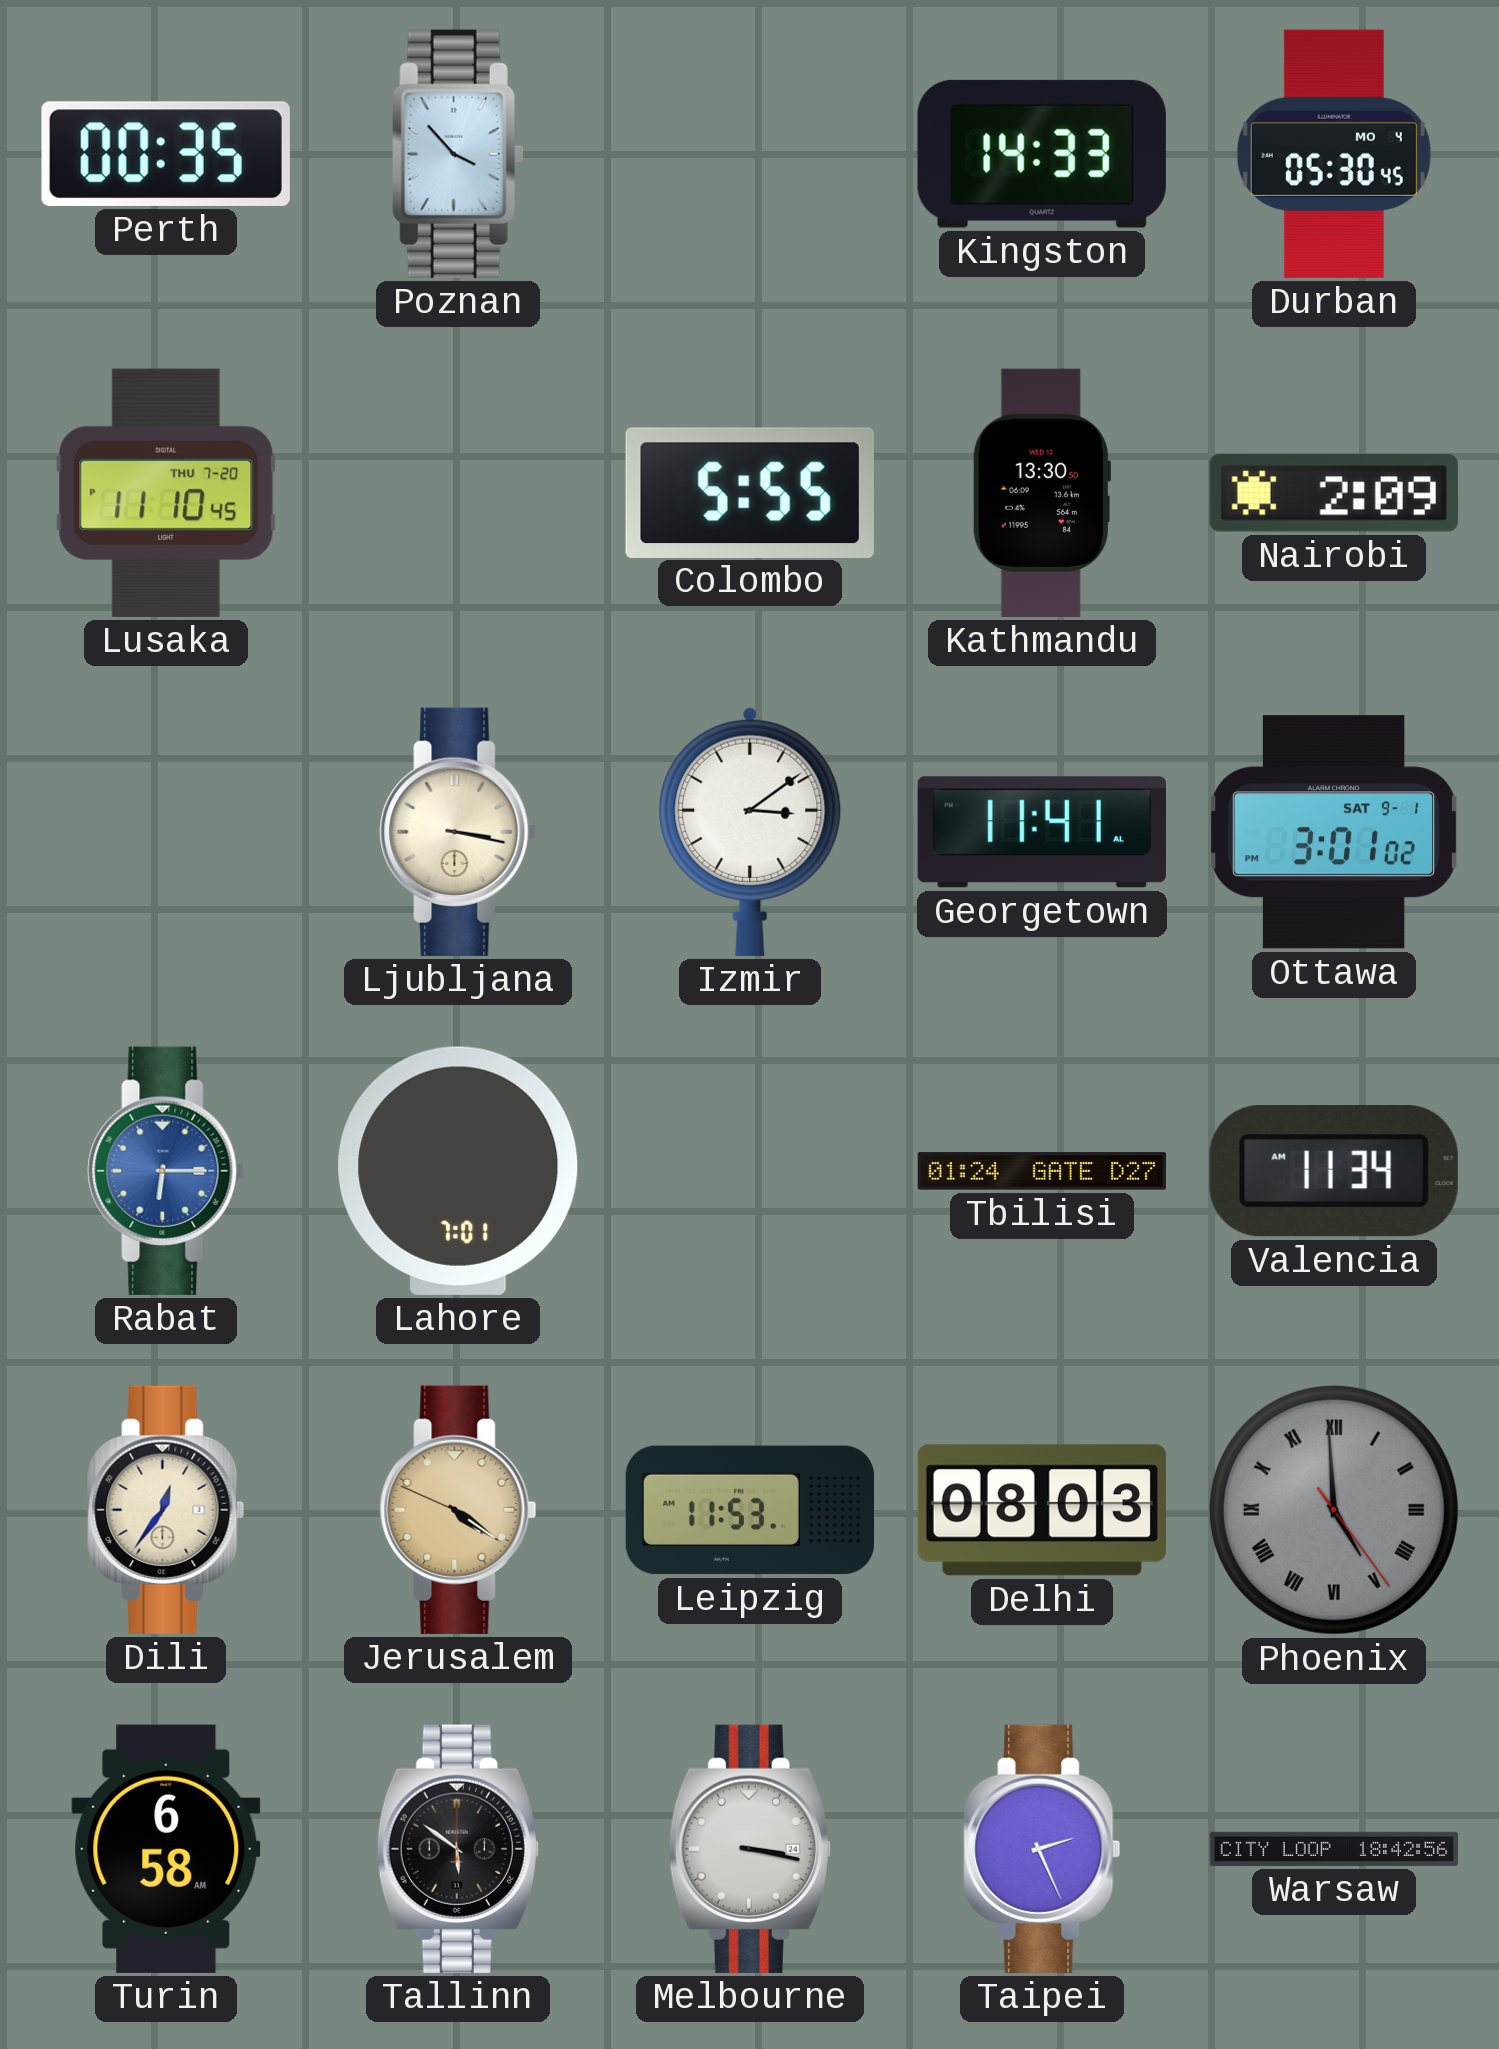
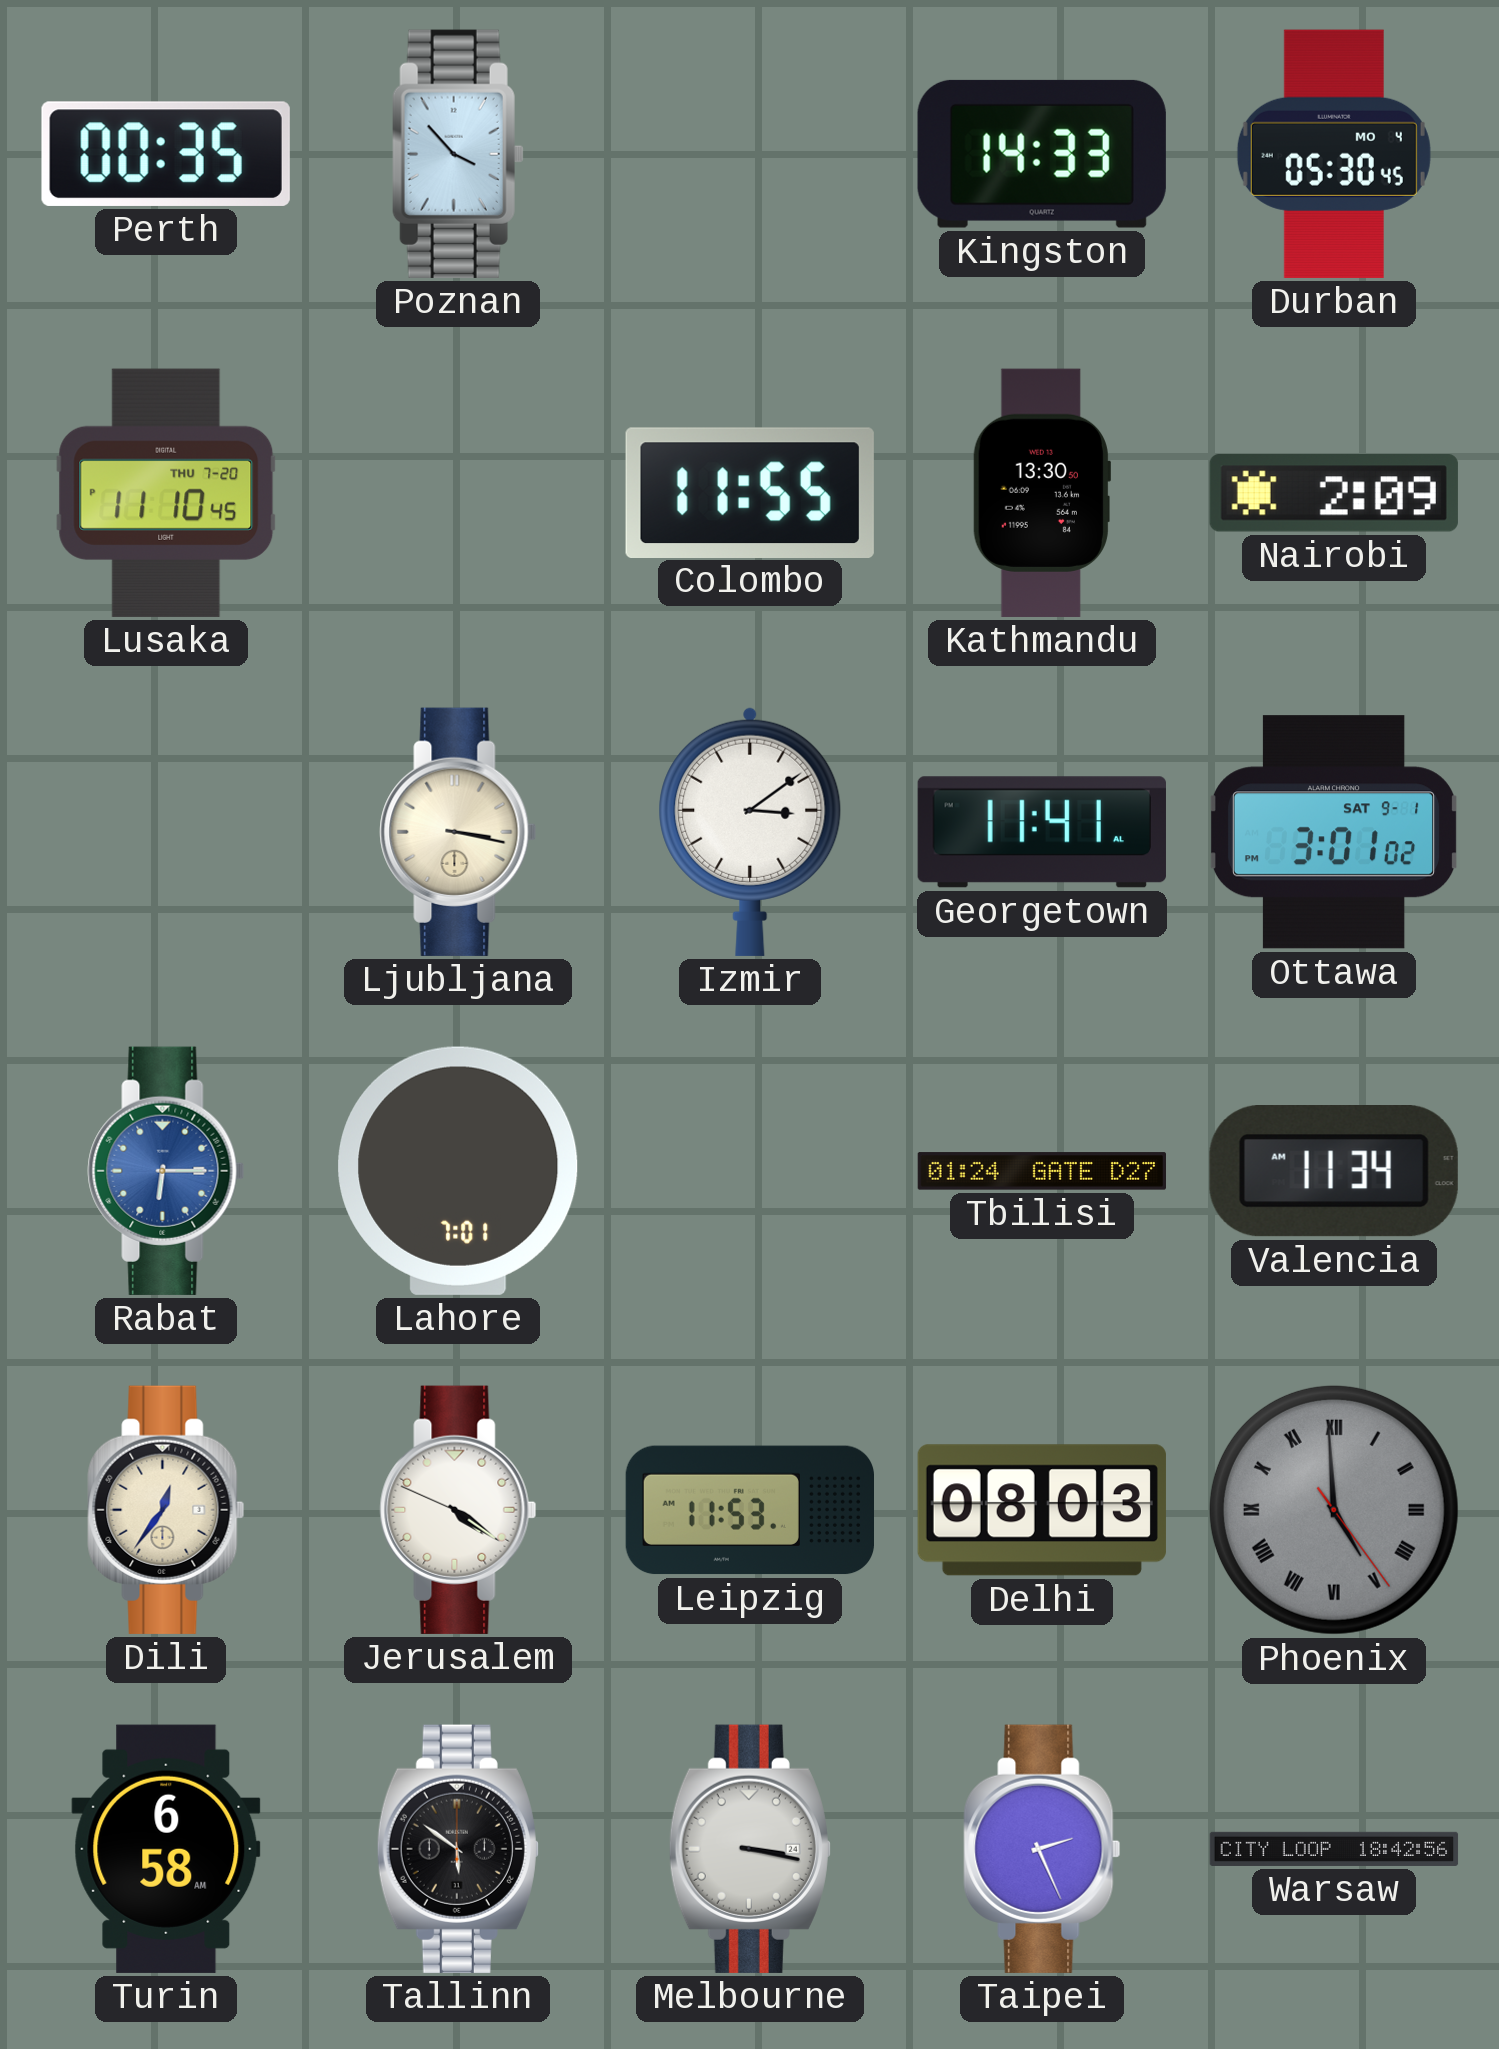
Colombo: 5:55 -> 11:55
Jerusalem dial: champagne -> white
